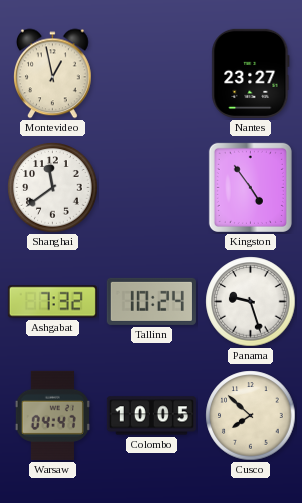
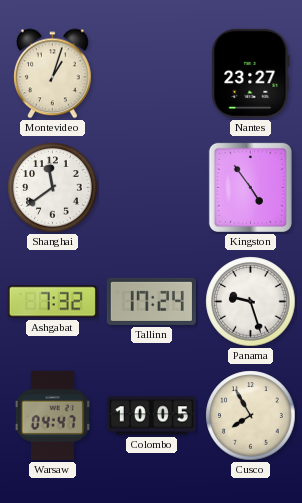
Montevideo: 12:58 -> 1:03
Tallinn: 10:24 -> 17:24
Cusco: 7:52 -> 7:55
